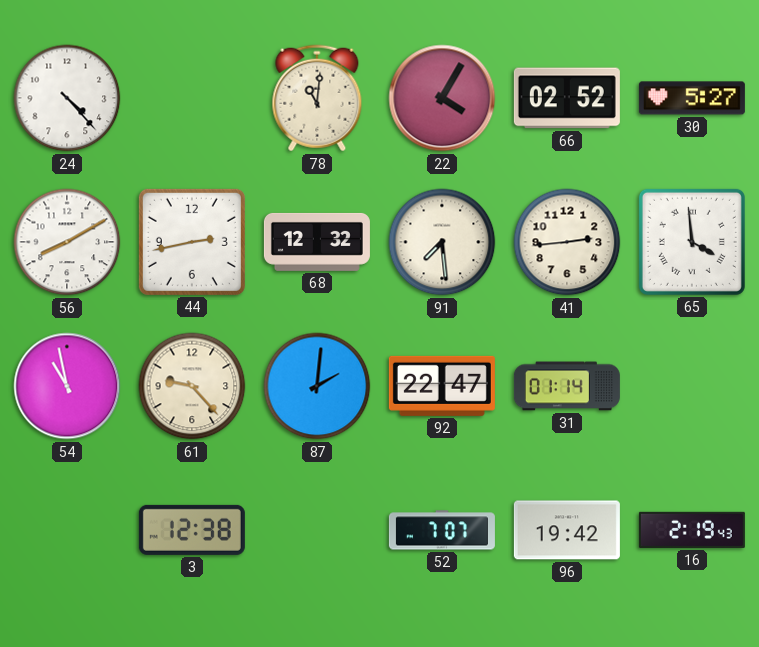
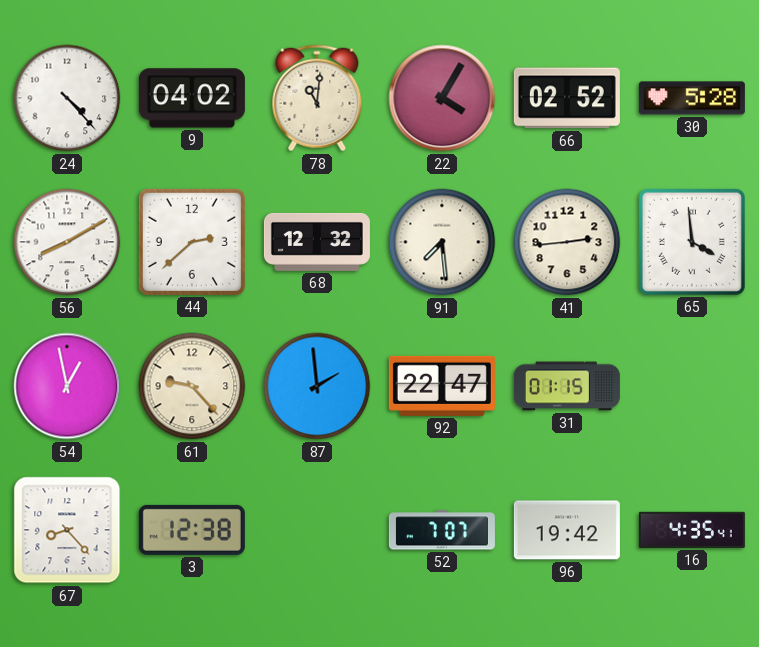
9: none -> 04:02
30: 5:27 -> 5:28
44: 2:43 -> 2:38
54: 10:58 -> 12:58
87: 2:01 -> 1:59
31: 01:14 -> 01:15
67: none -> 8:23
16: 2:19 -> 4:35
